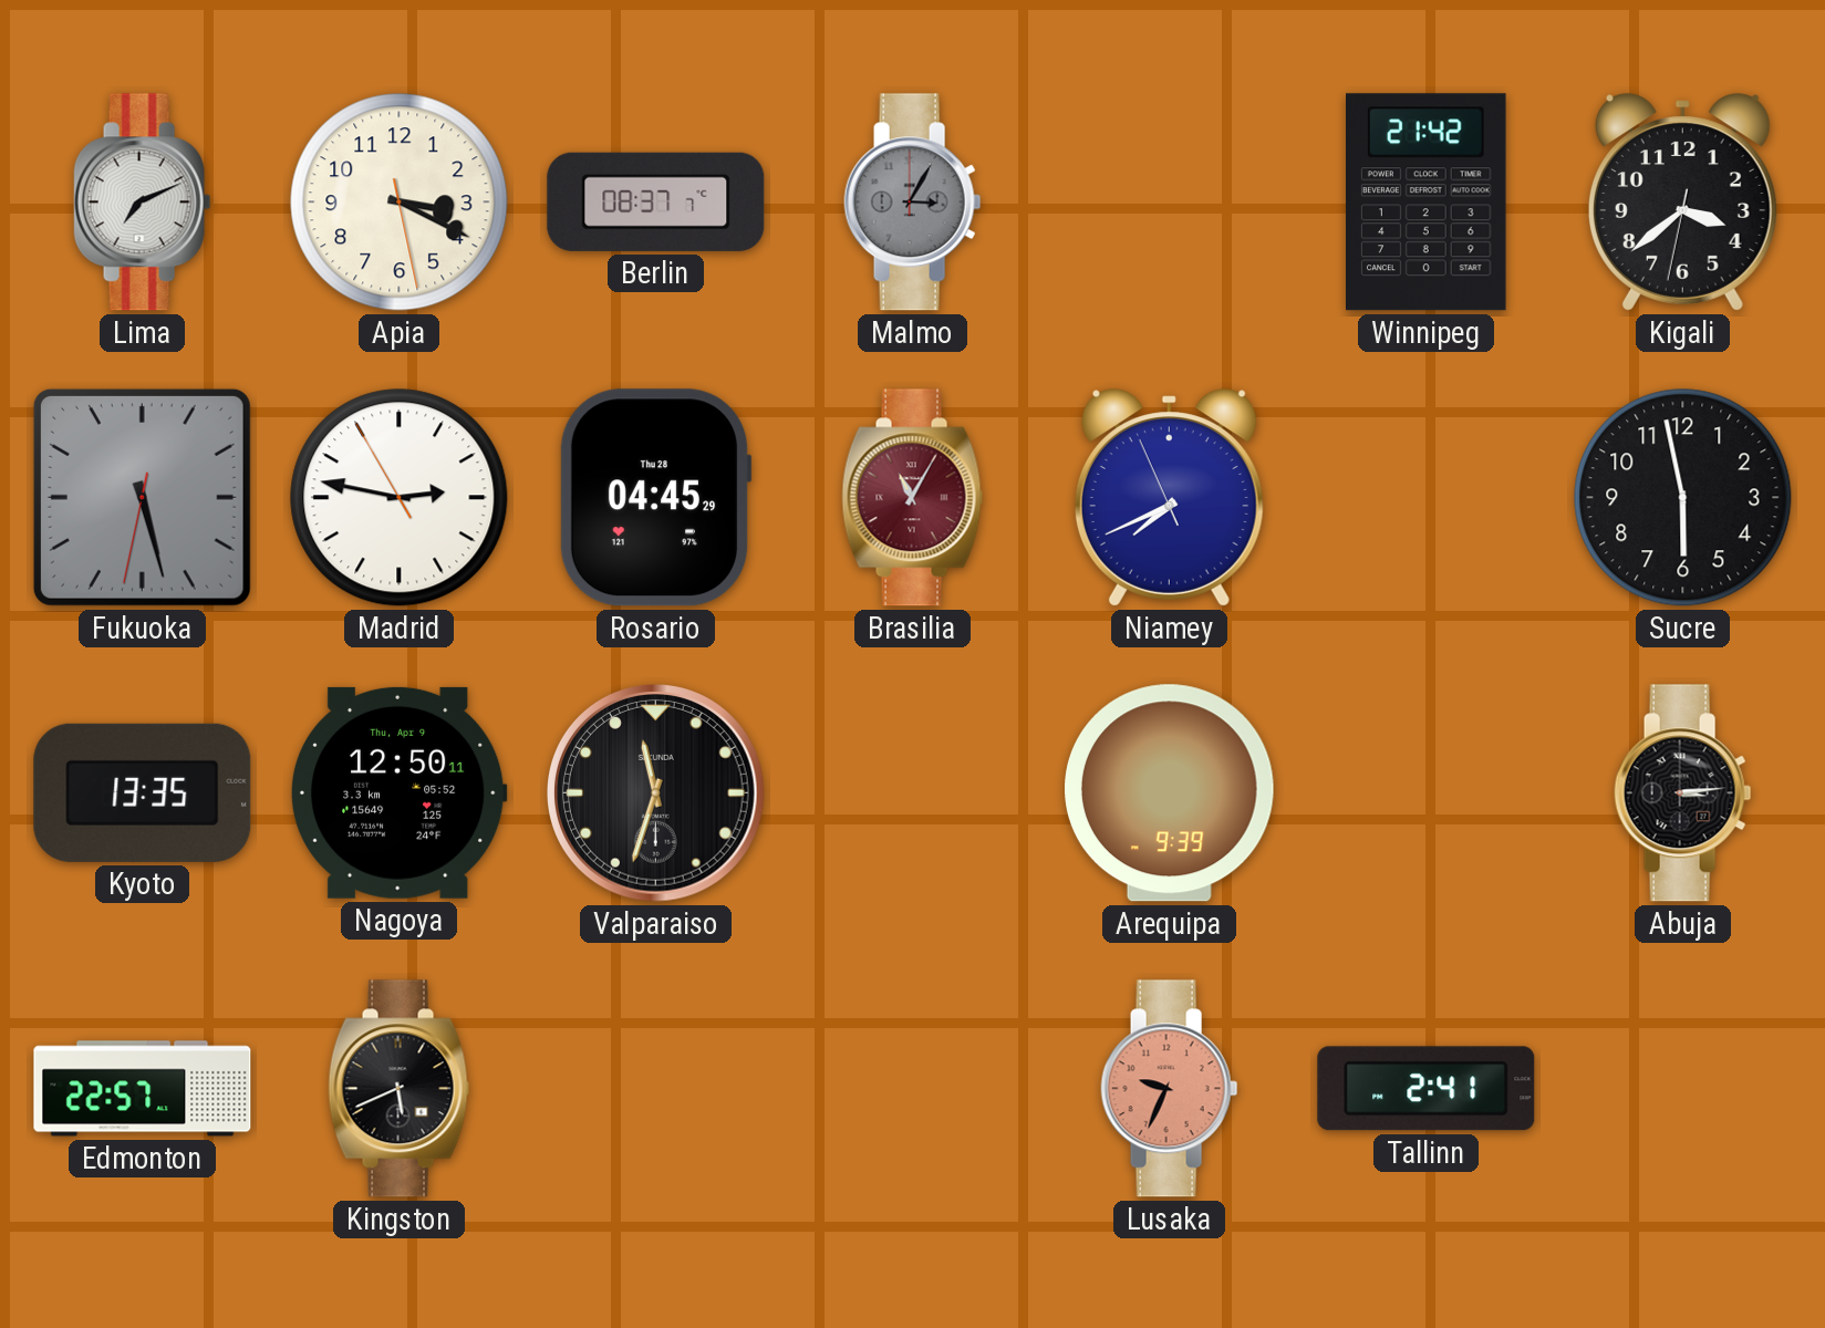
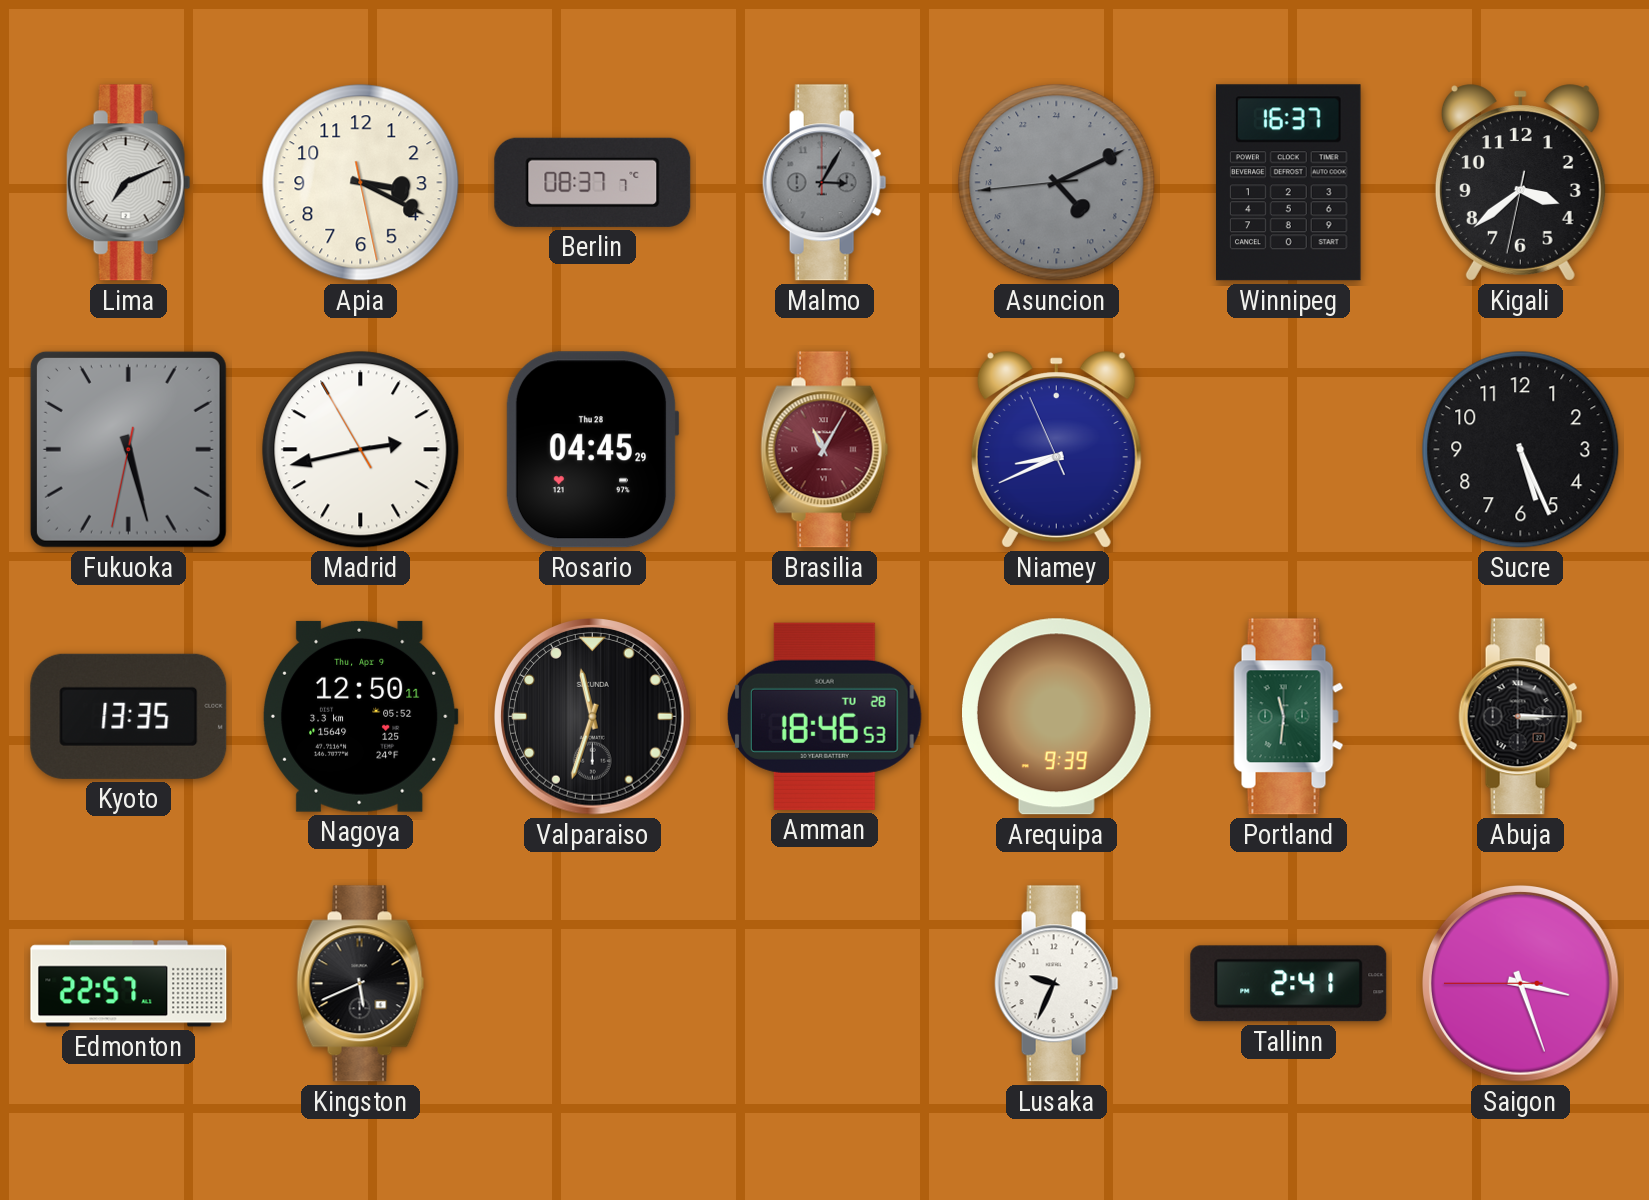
Asuncion: none -> 9:10
Winnipeg: 21:42 -> 16:37
Madrid: 2:46 -> 2:42
Niamey: 7:40 -> 8:40
Sucre: 5:58 -> 5:26
Amman: none -> 18:46
Portland: none -> 11:31
Abuja: 3:14 -> 3:15
Lusaka dial: salmon -> white
Saigon: none -> 3:26
